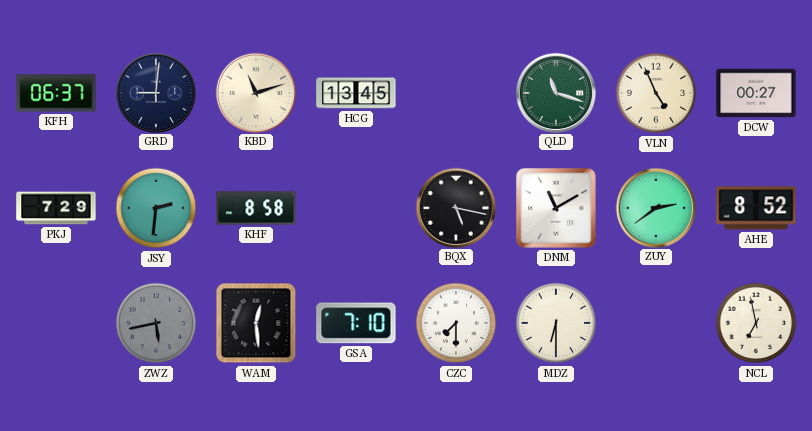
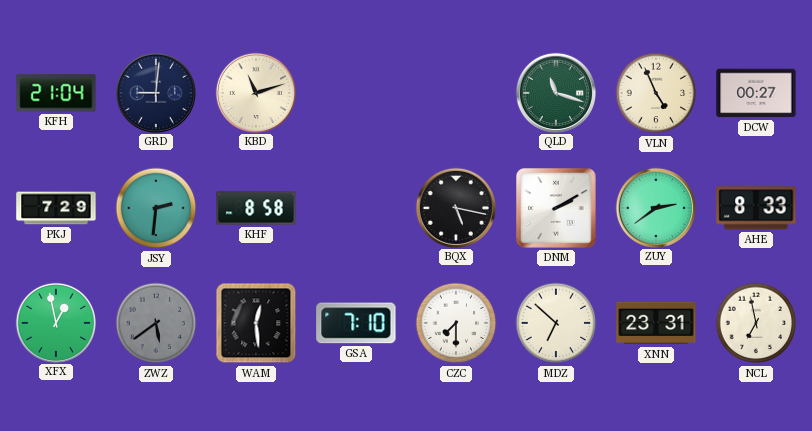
KFH: 06:37 -> 21:04
HCG: 13:45 -> none
DNM: 11:10 -> 2:10
AHE: 8:52 -> 8:33
XFX: none -> 12:58
ZWZ: 5:43 -> 5:39
MDZ: 6:30 -> 6:52
XNN: none -> 23:31
